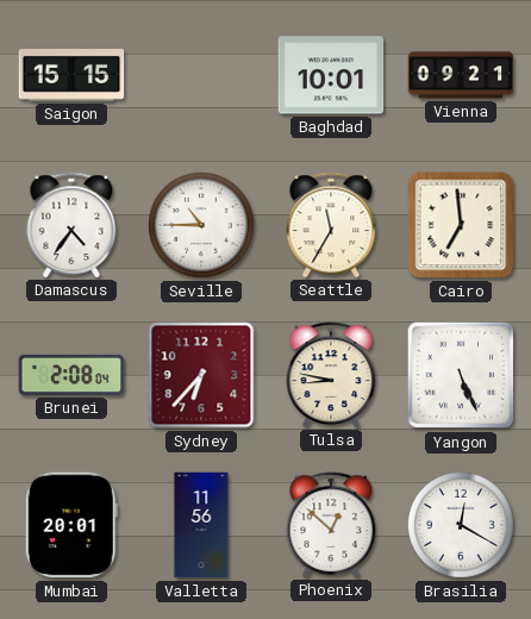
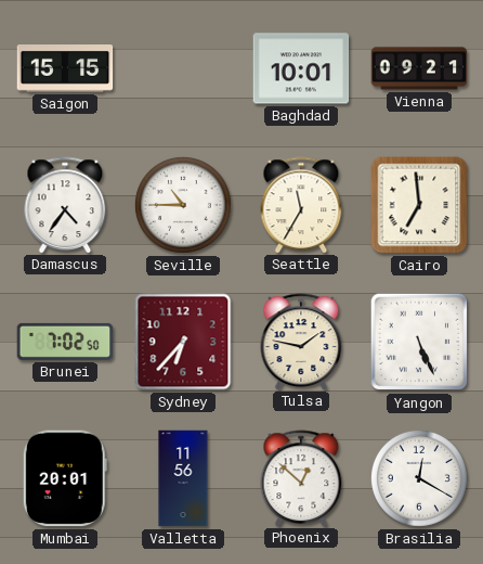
Brunei: 2:08 -> 7:02
Tulsa: 8:47 -> 1:47
